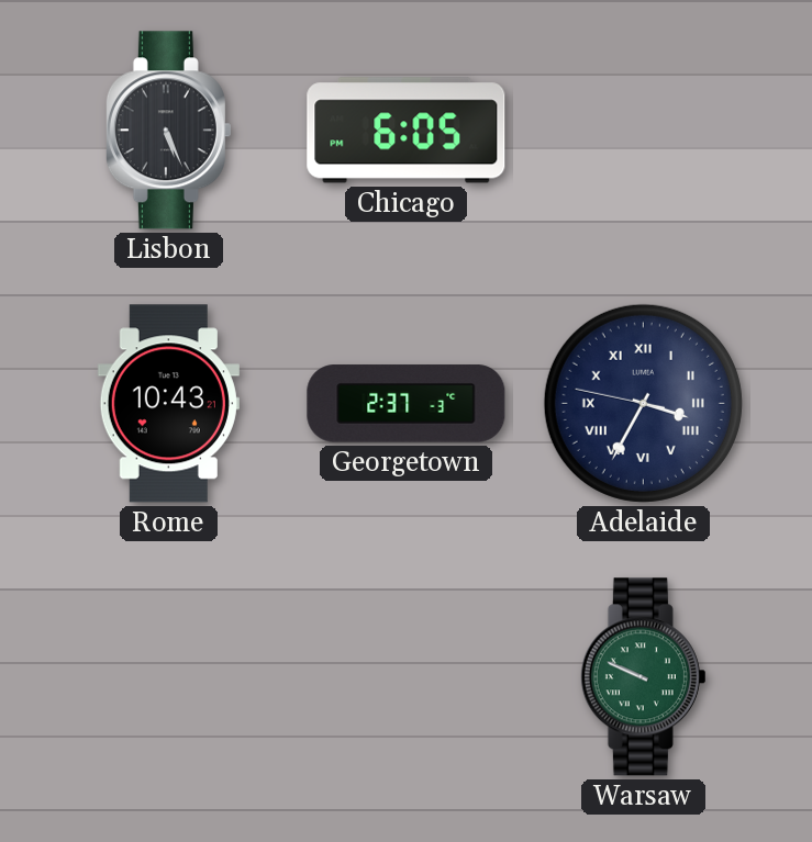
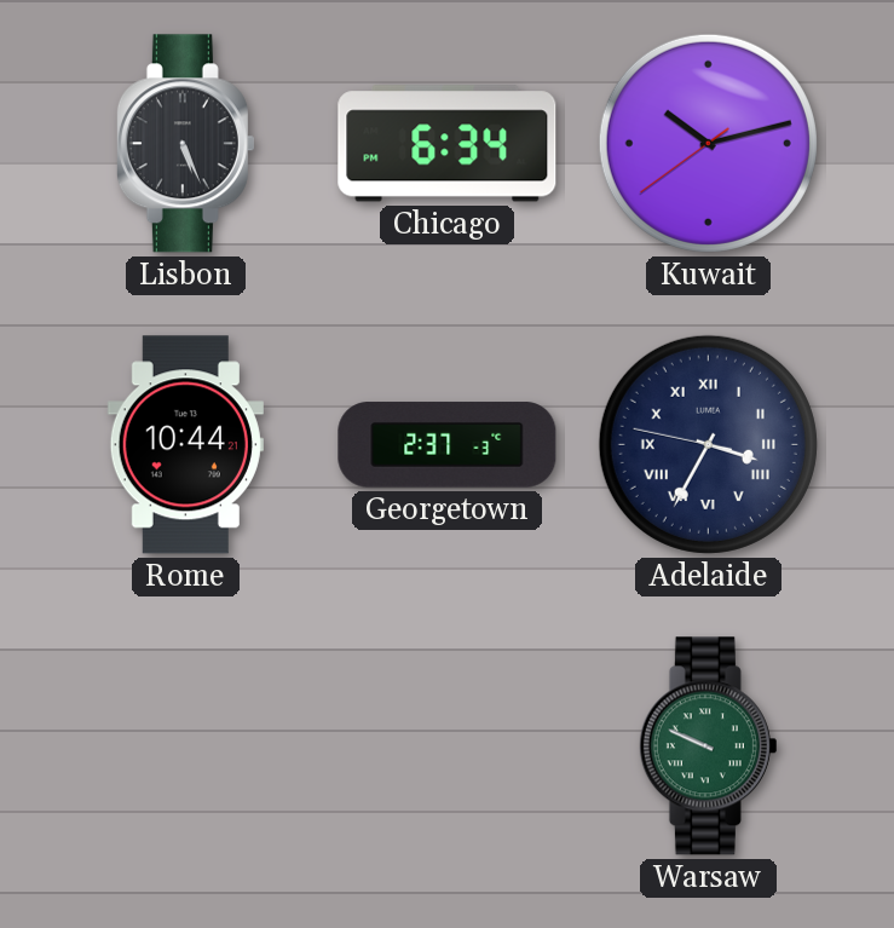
Chicago: 6:05 -> 6:34
Kuwait: none -> 10:12
Rome: 10:43 -> 10:44
